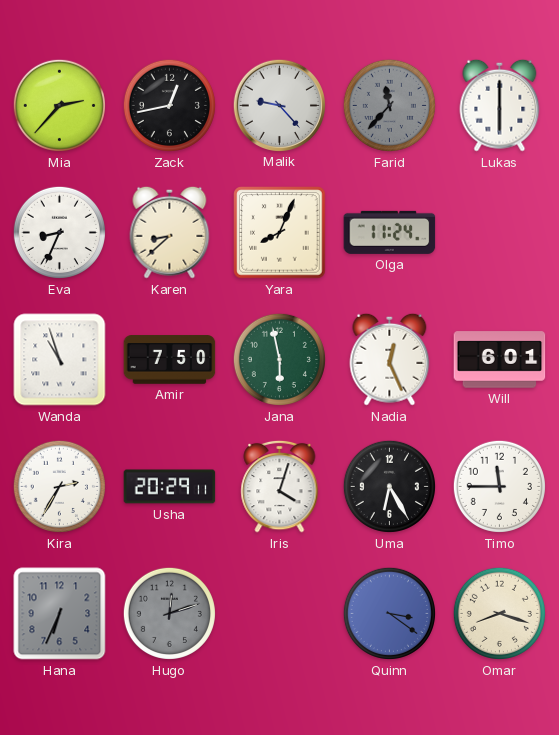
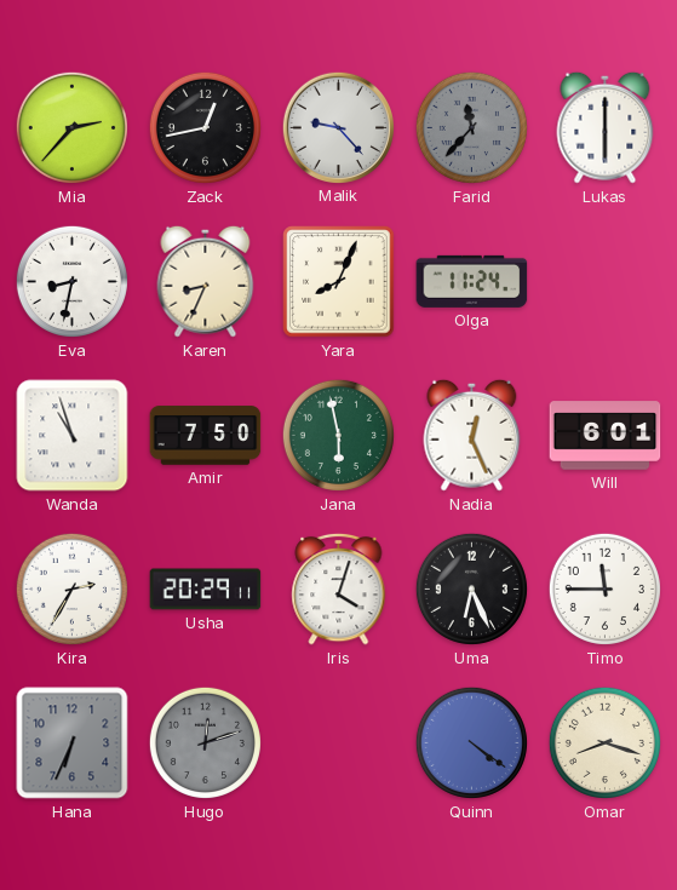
Eva: 8:34 -> 8:32
Karen: 8:38 -> 8:34
Uma: 6:25 -> 6:26
Quinn: 3:21 -> 4:21
